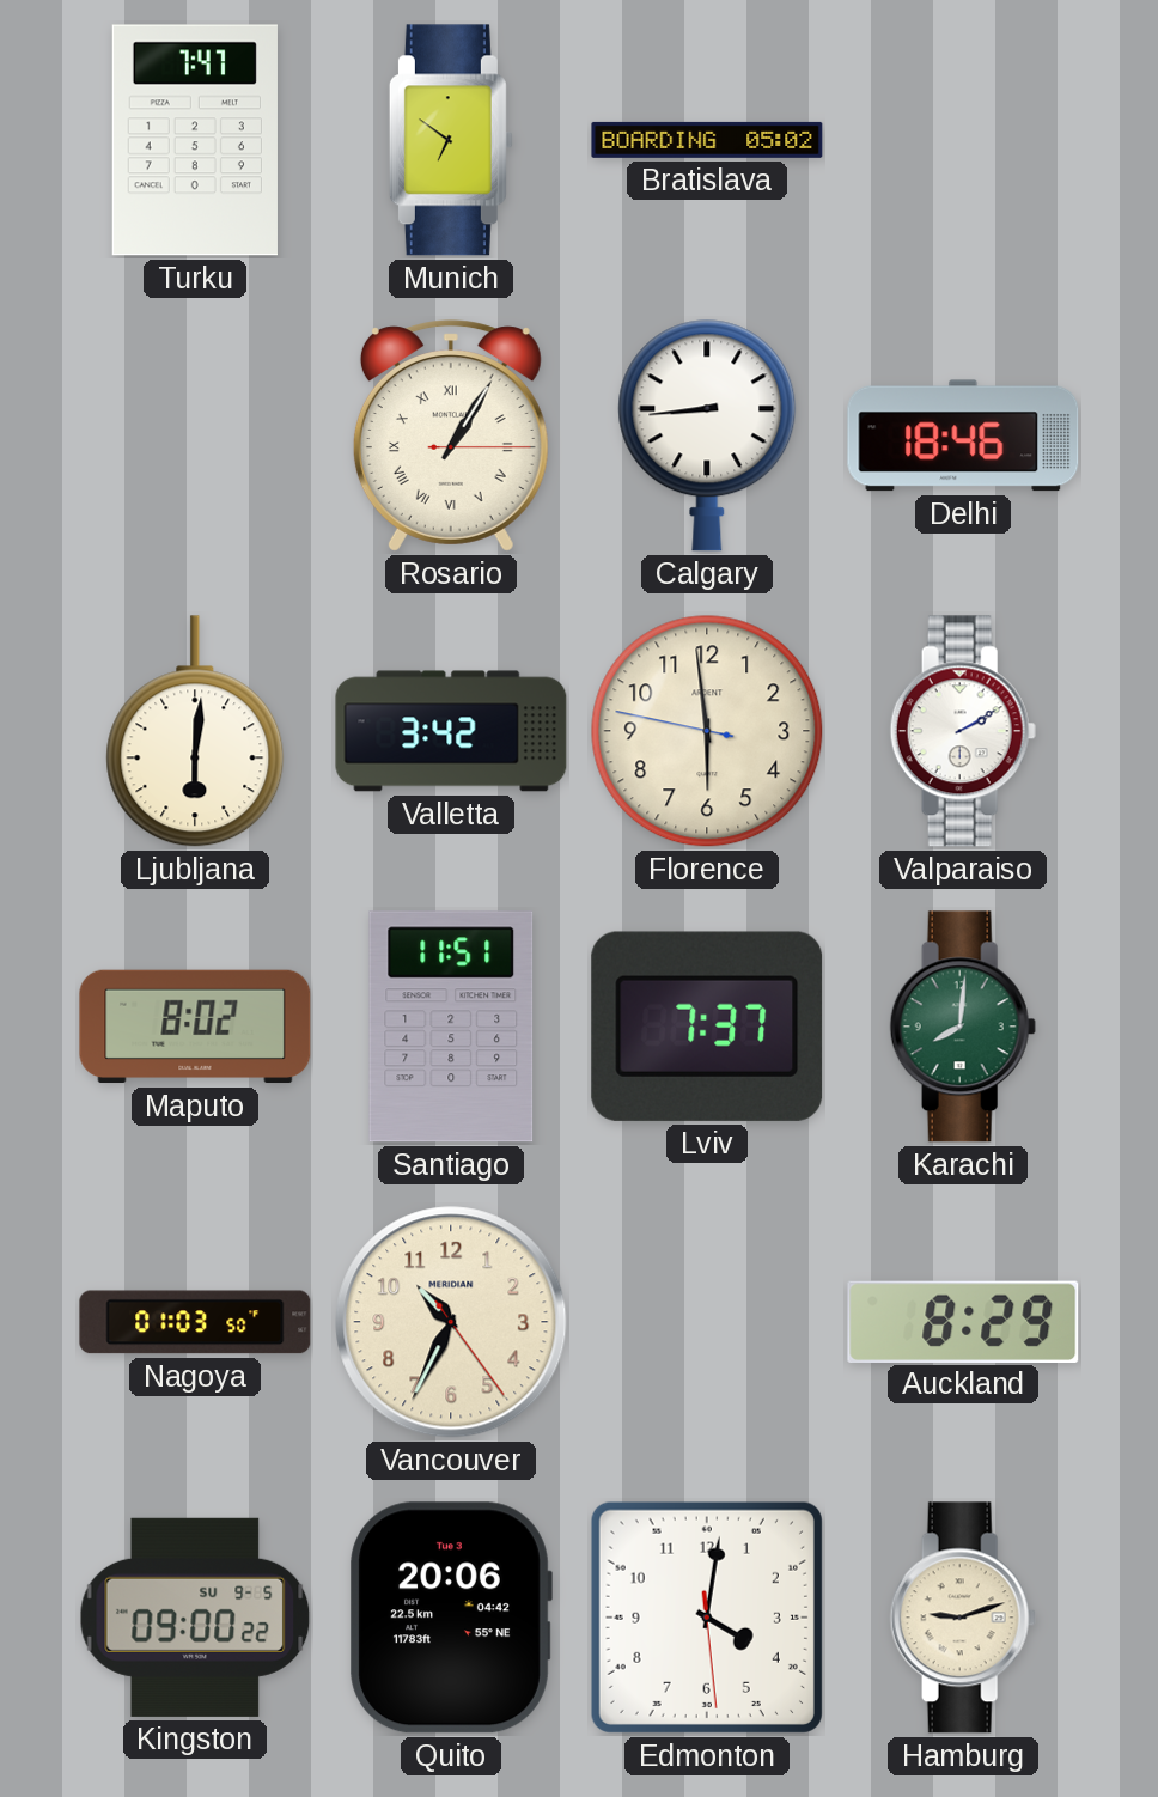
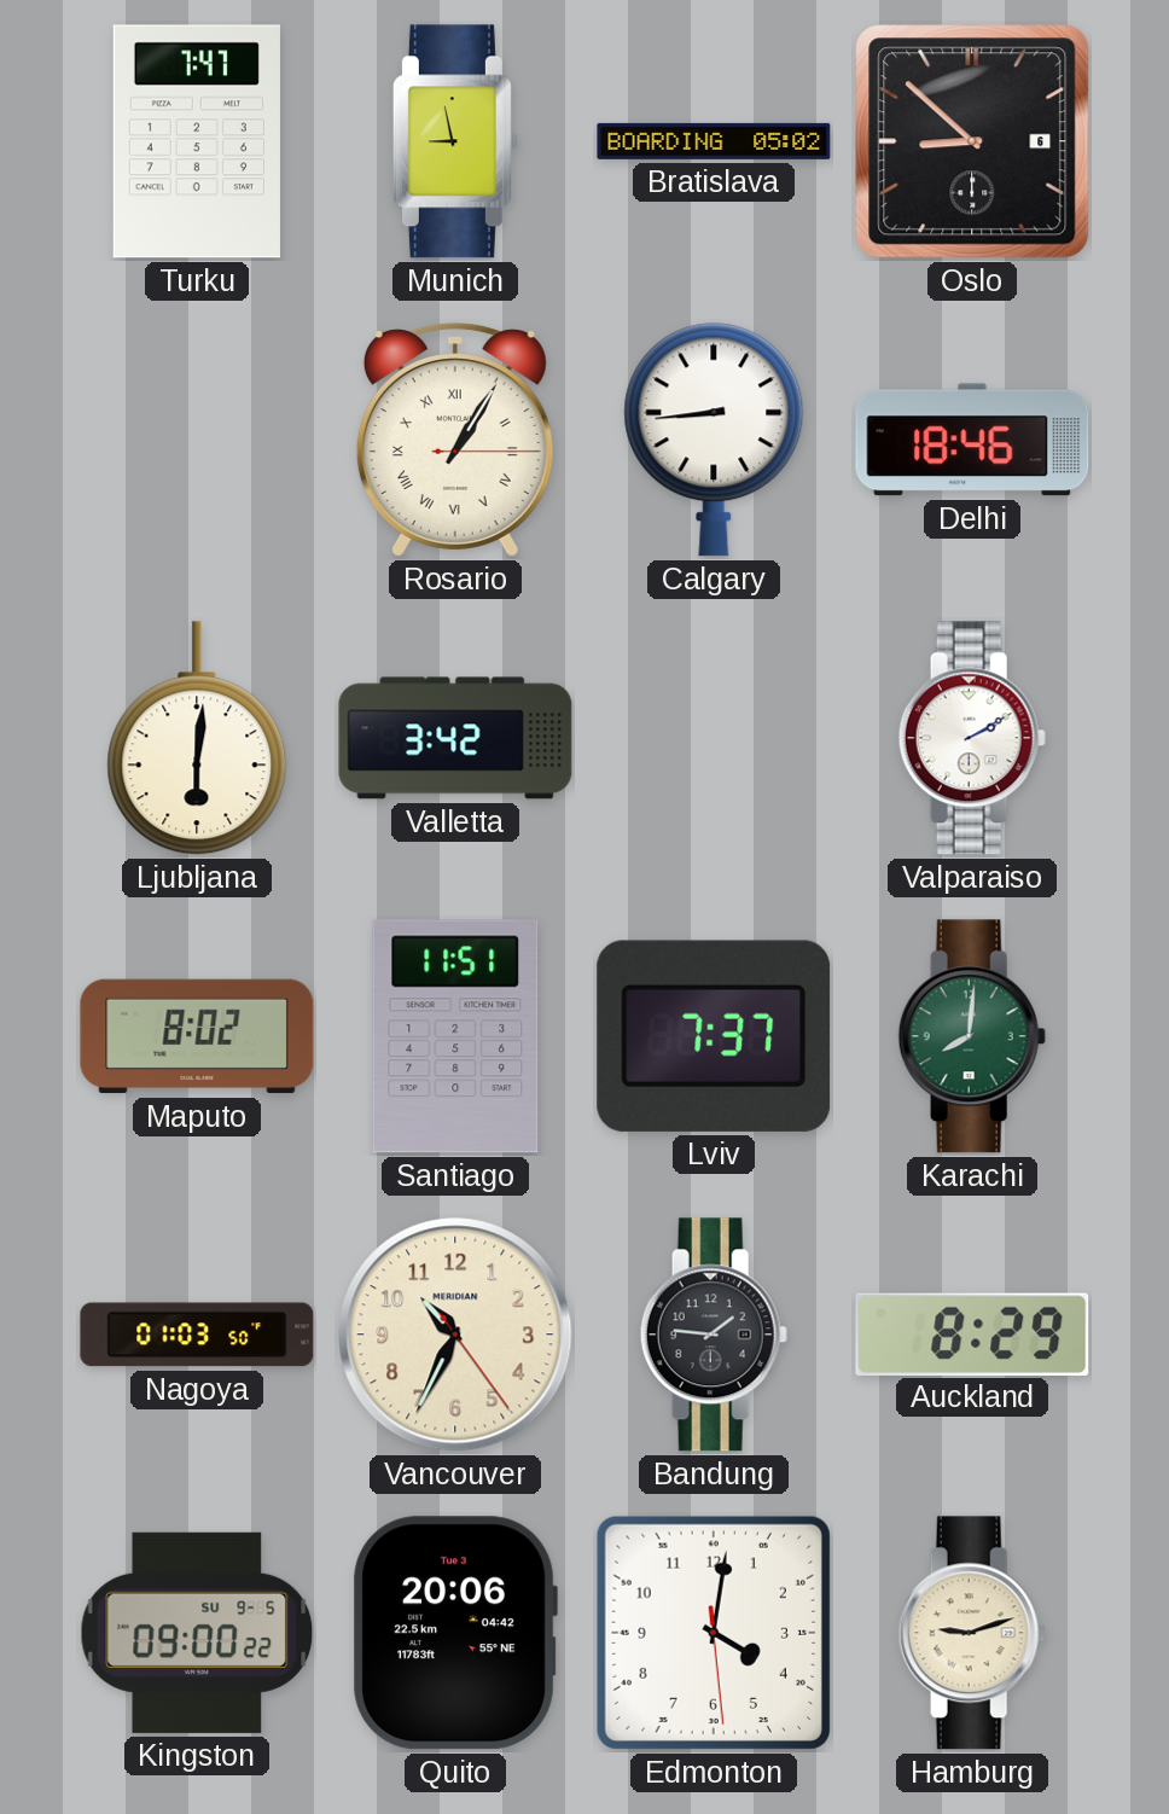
Munich: 6:51 -> 8:58
Oslo: none -> 8:52
Florence: 5:58 -> none
Bandung: none -> 1:46
